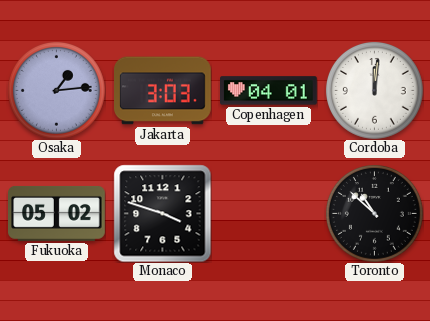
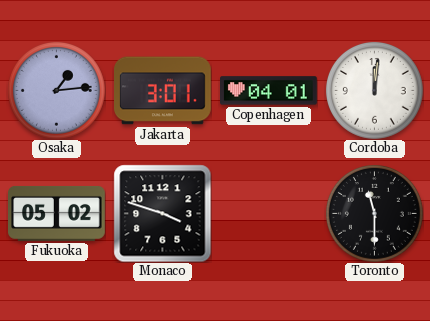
Jakarta: 3:03 -> 3:01
Toronto: 10:52 -> 11:30
